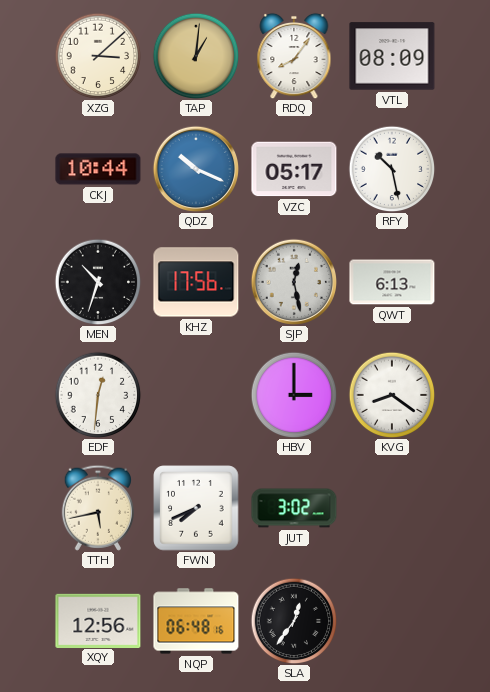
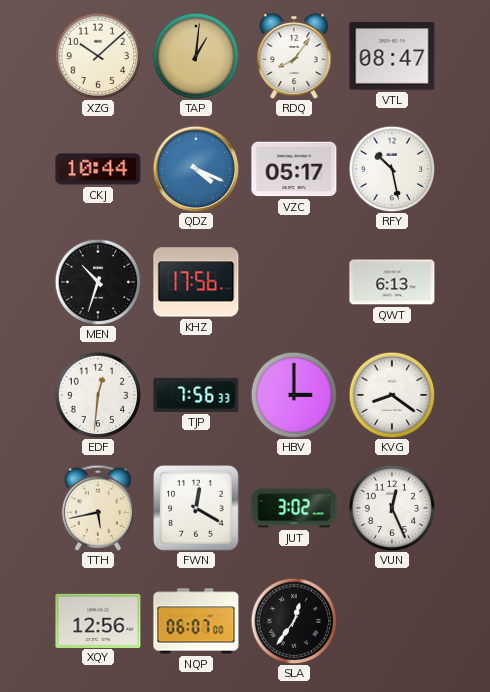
XZG: 3:08 -> 10:08
VTL: 08:09 -> 08:47
QDZ: 10:19 -> 4:19
SJP: 12:28 -> none
TJP: none -> 7:56
FWN: 7:41 -> 12:20
VUN: none -> 12:26
NQP: 06:48 -> 06:07
